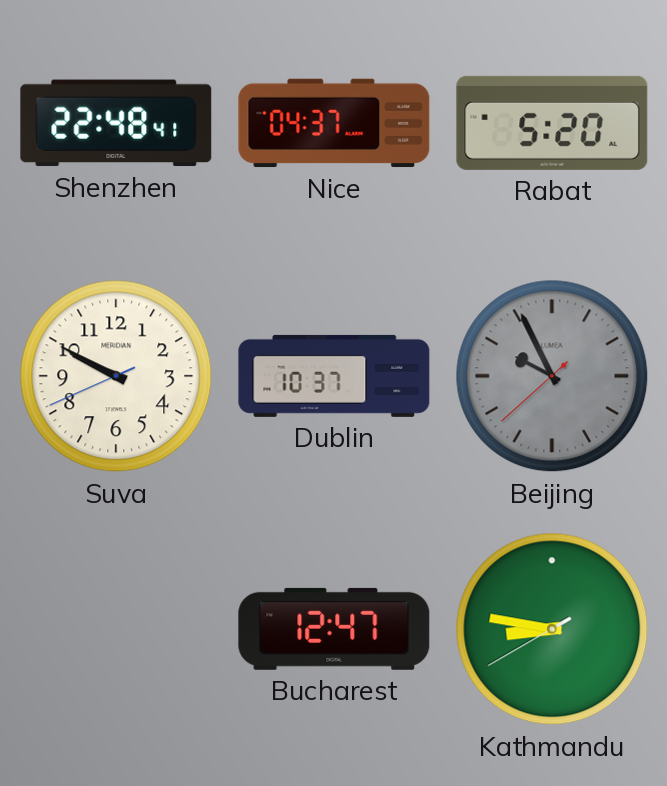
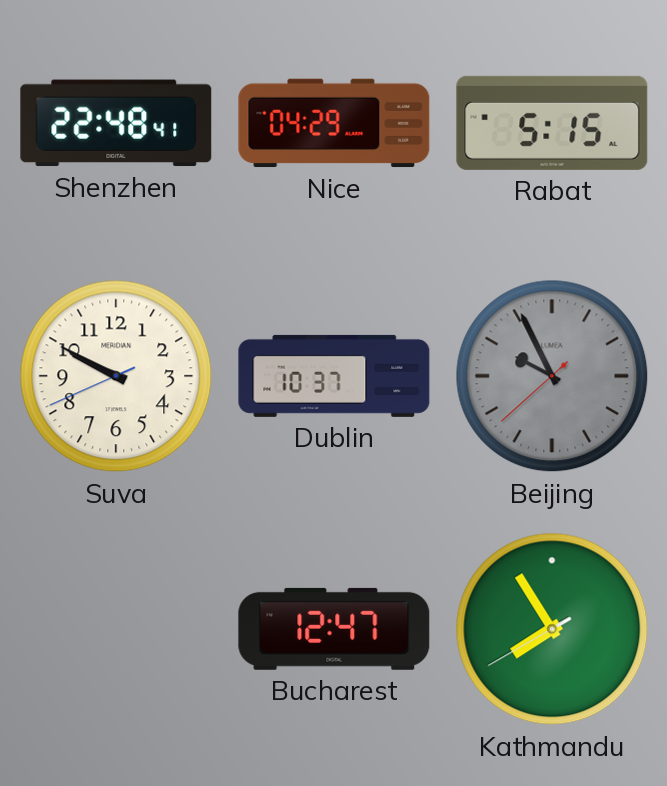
Nice: 04:37 -> 04:29
Rabat: 5:20 -> 5:15
Kathmandu: 8:46 -> 7:54
